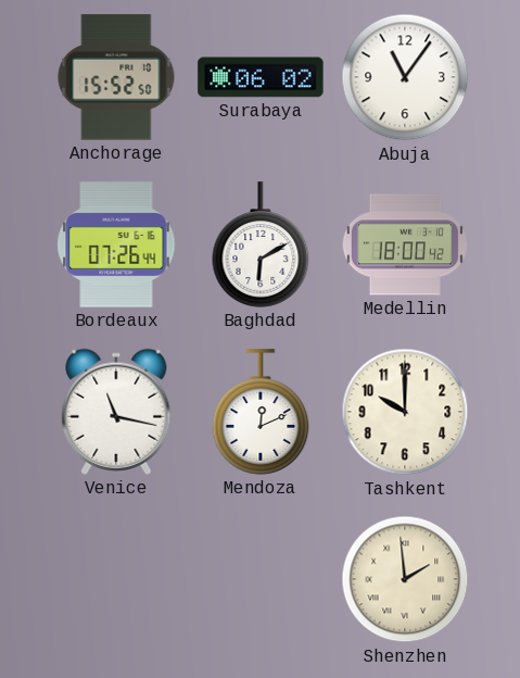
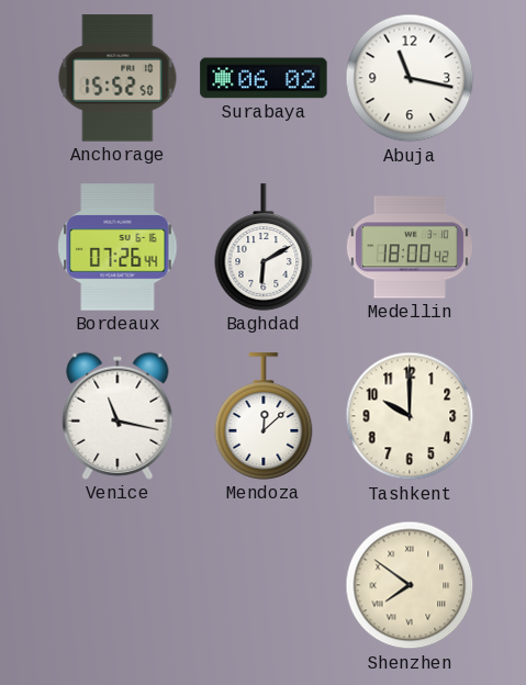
Abuja: 11:06 -> 11:17
Mendoza: 12:11 -> 12:08
Shenzhen: 1:59 -> 7:51
